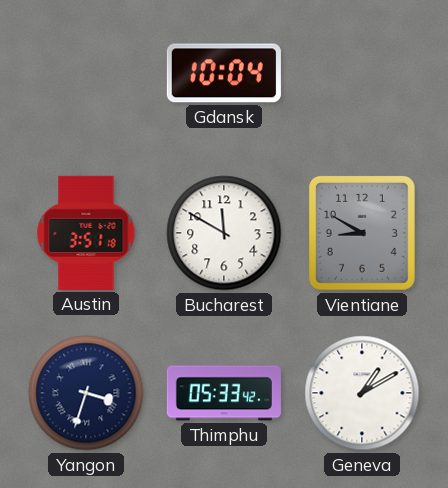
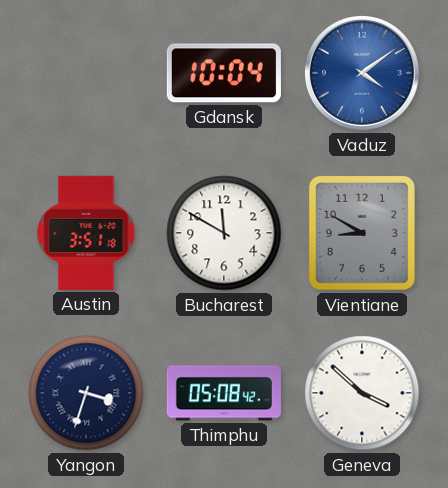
Vaduz: none -> 4:09
Thimphu: 05:33 -> 05:08
Geneva: 1:10 -> 3:52
